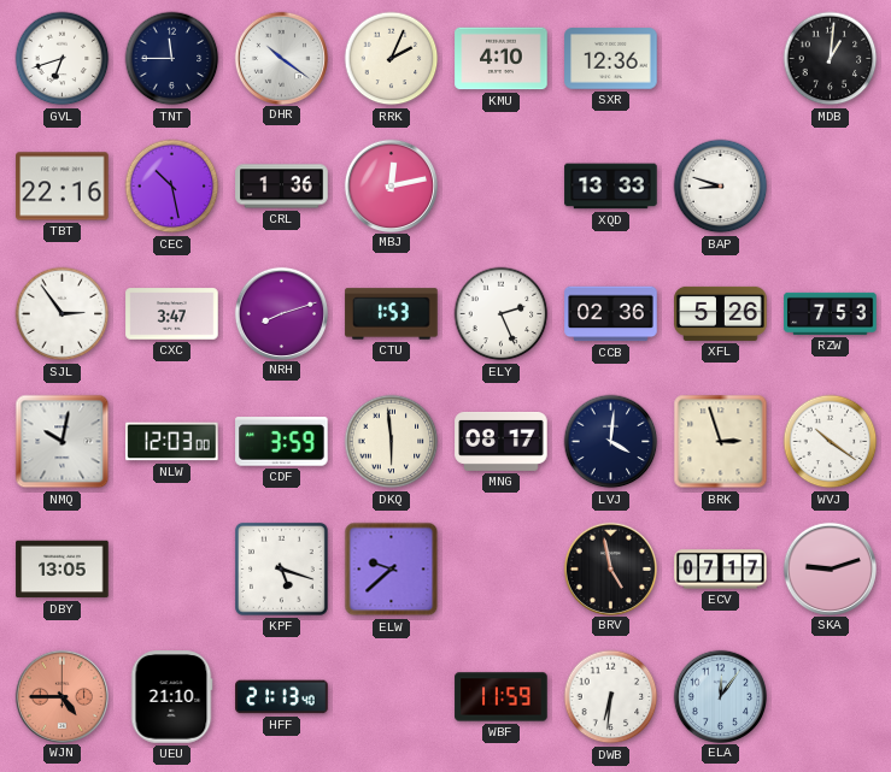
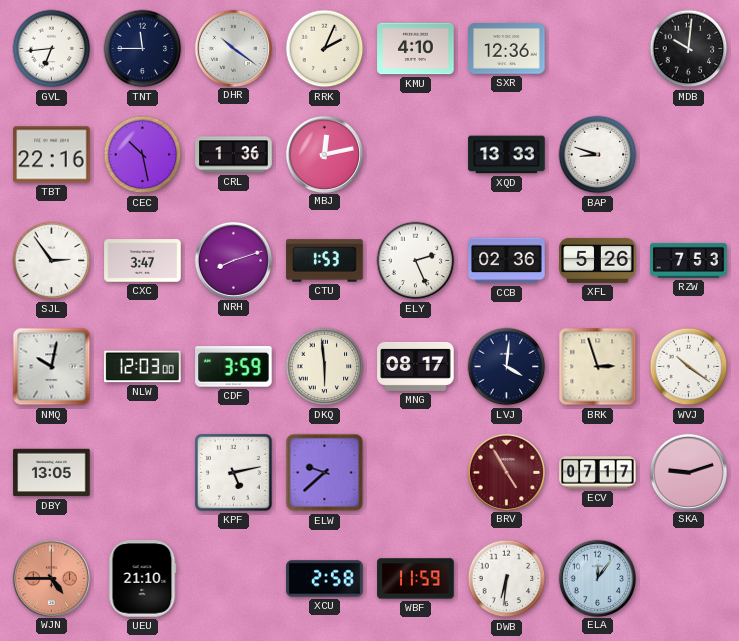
GVL: 6:42 -> 6:44
MDB: 1:01 -> 10:01
KPF: 5:18 -> 5:13
BRV: 4:58 -> 4:55
BRV dial: black -> burgundy
HFF: 21:13 -> none
XCU: none -> 2:58
